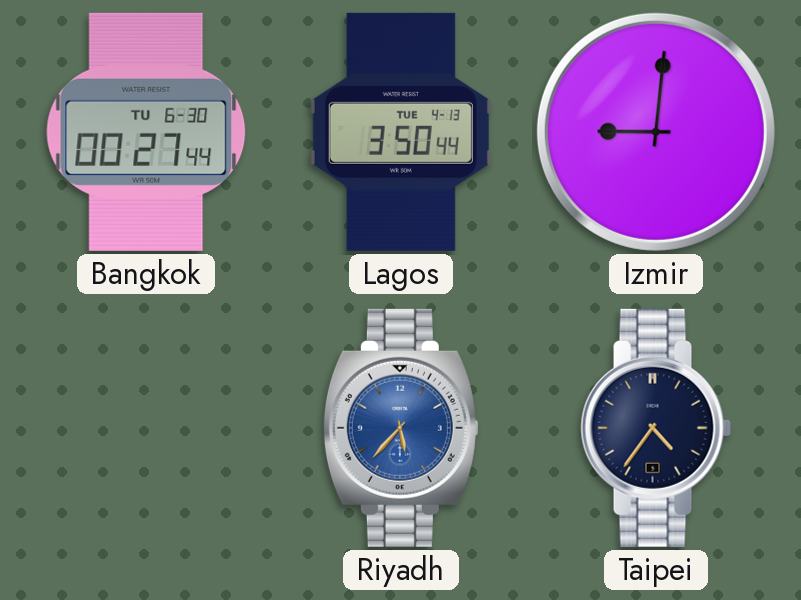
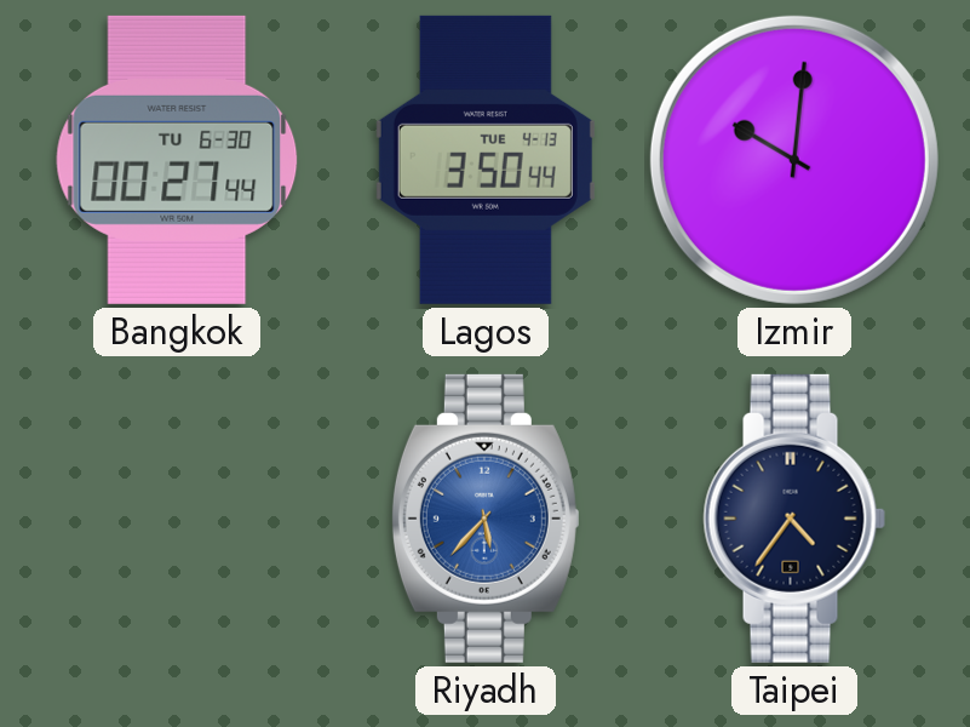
Izmir: 9:01 -> 10:01
